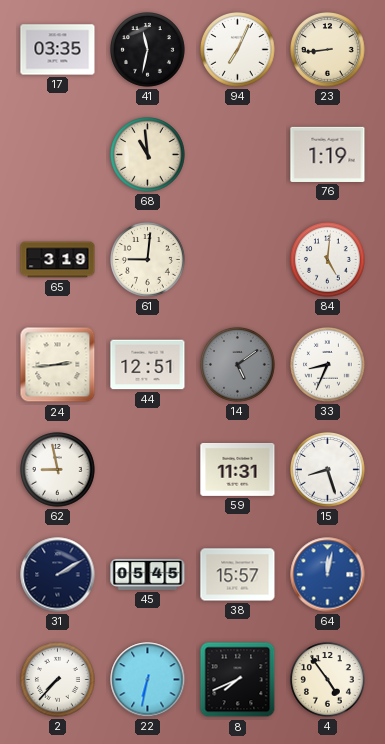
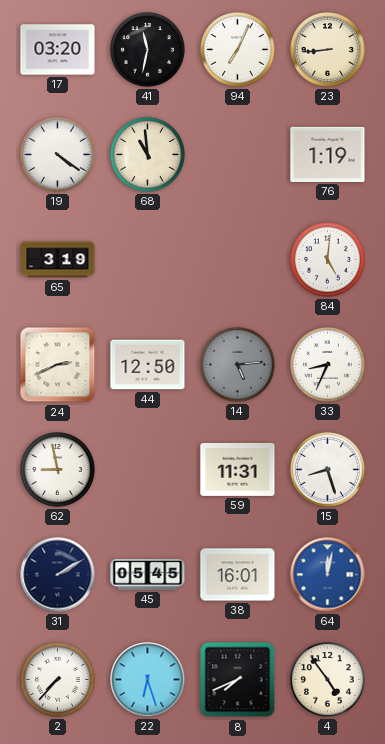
17: 03:35 -> 03:20
19: none -> 4:21
61: 9:01 -> none
24: 2:44 -> 2:41
44: 12:51 -> 12:50
14: 5:09 -> 5:14
38: 15:57 -> 16:01
22: 6:32 -> 6:27
